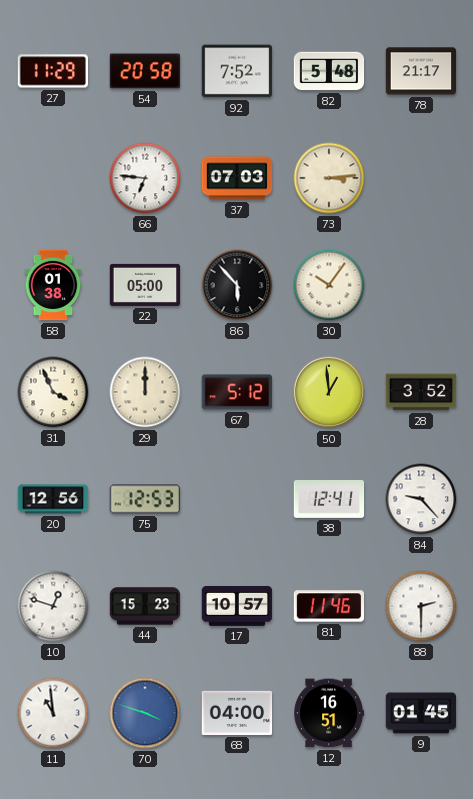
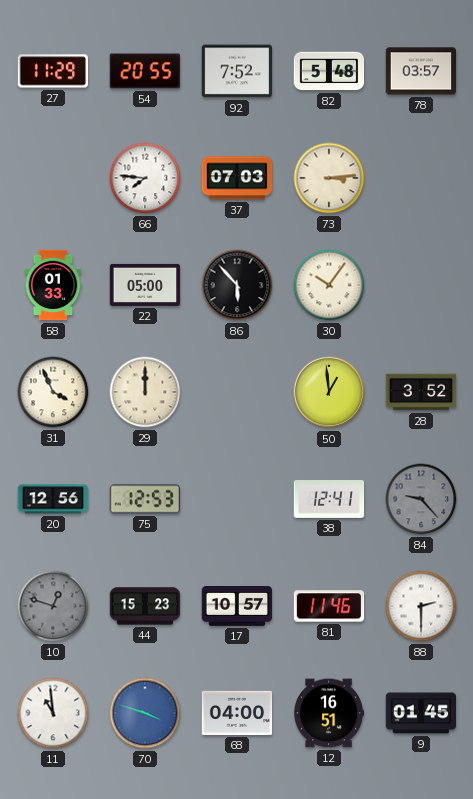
54: 20:58 -> 20:55
78: 21:17 -> 03:57
66: 6:46 -> 7:46
58: 01:38 -> 01:33
67: 5:12 -> none
84 dial: white -> grey
10 dial: white -> grey
